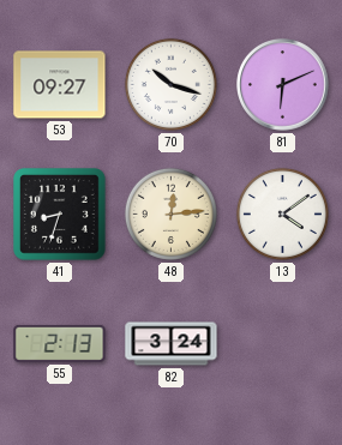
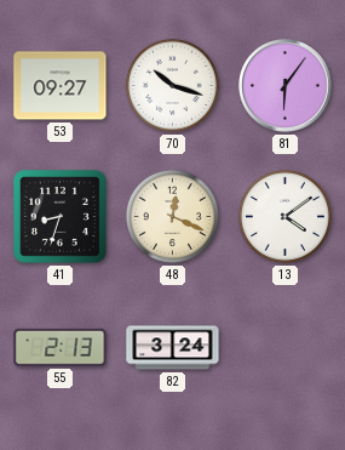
81: 6:11 -> 6:06
48: 12:14 -> 12:19
